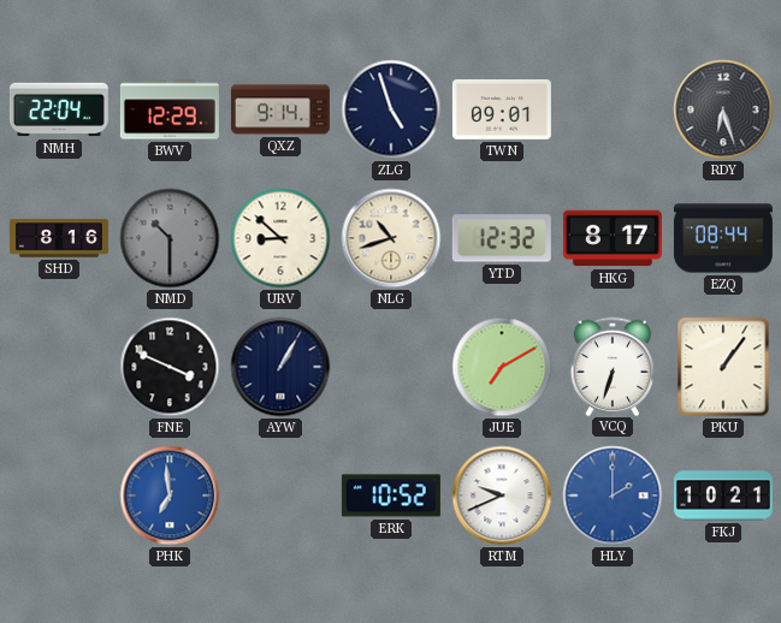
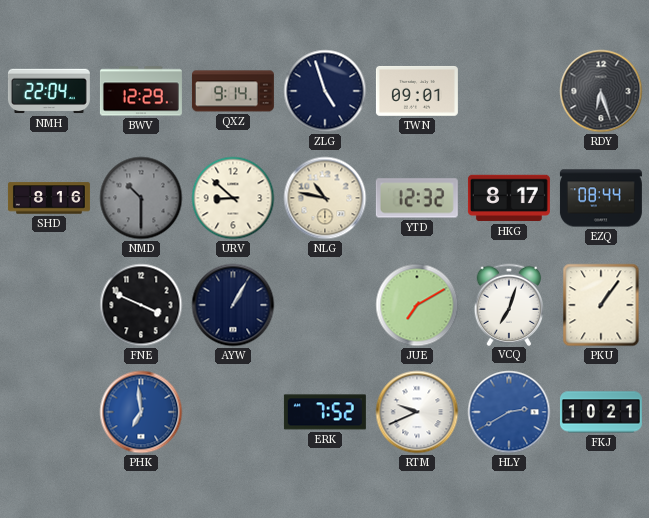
NLG: 10:42 -> 10:47
VCQ: 6:33 -> 7:03
ERK: 10:52 -> 7:52
HLY: 2:00 -> 2:40
